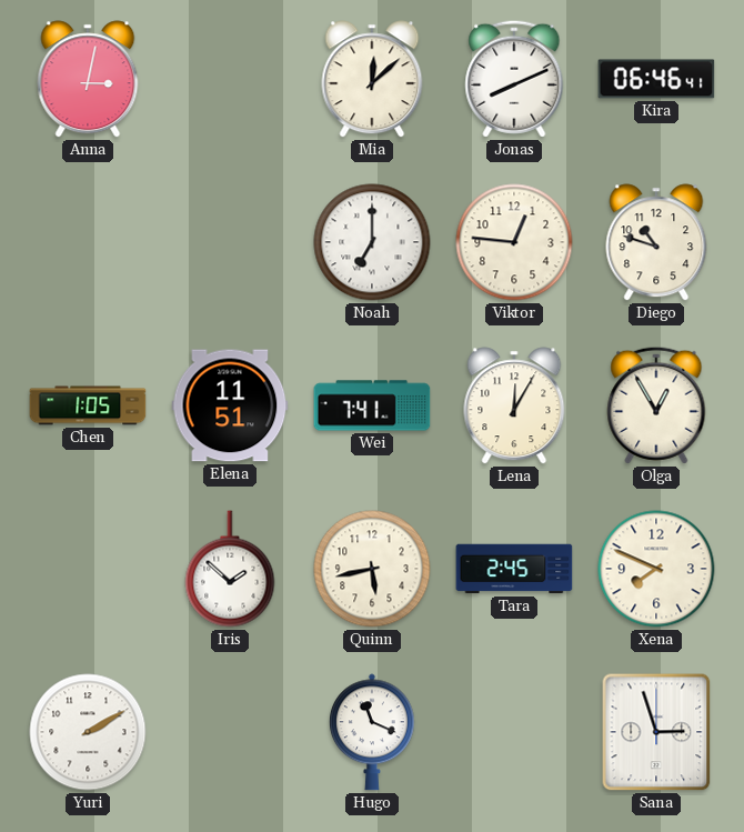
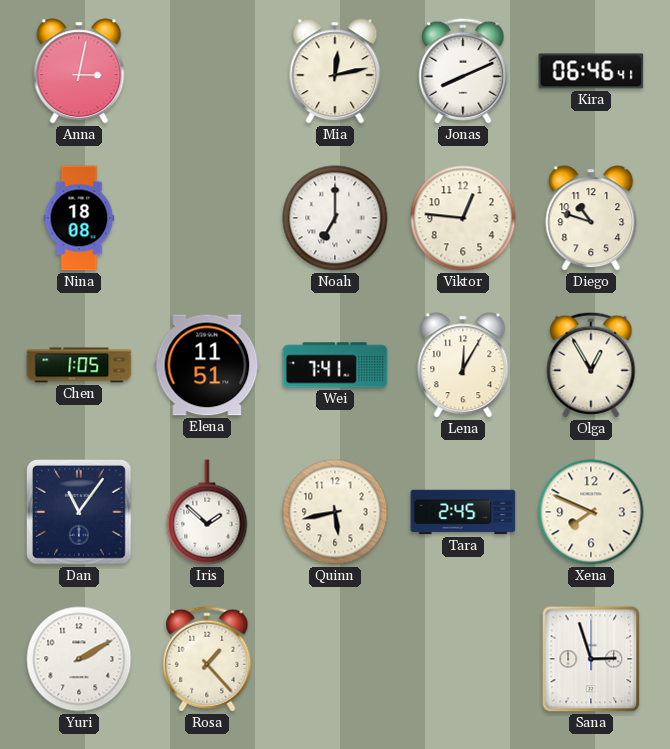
Mia: 12:08 -> 12:13
Nina: none -> 18:08
Dan: none -> 11:06
Rosa: none -> 1:23
Hugo: 11:19 -> none
